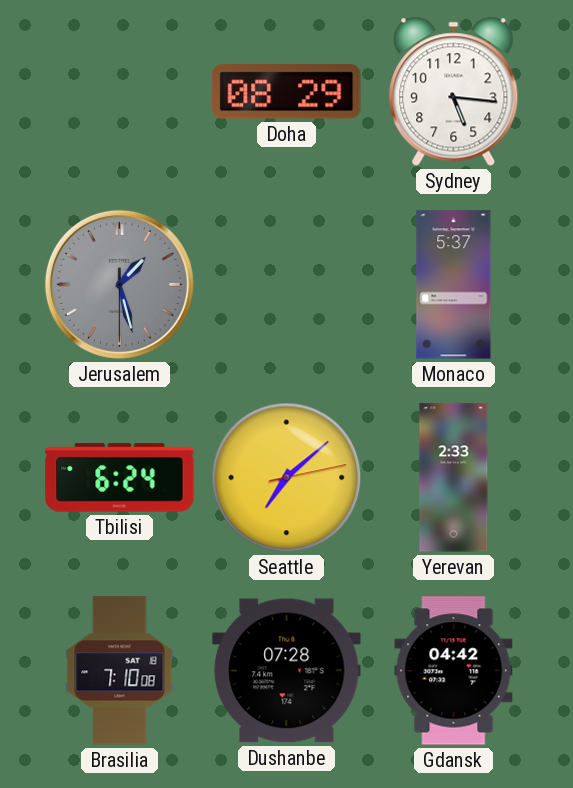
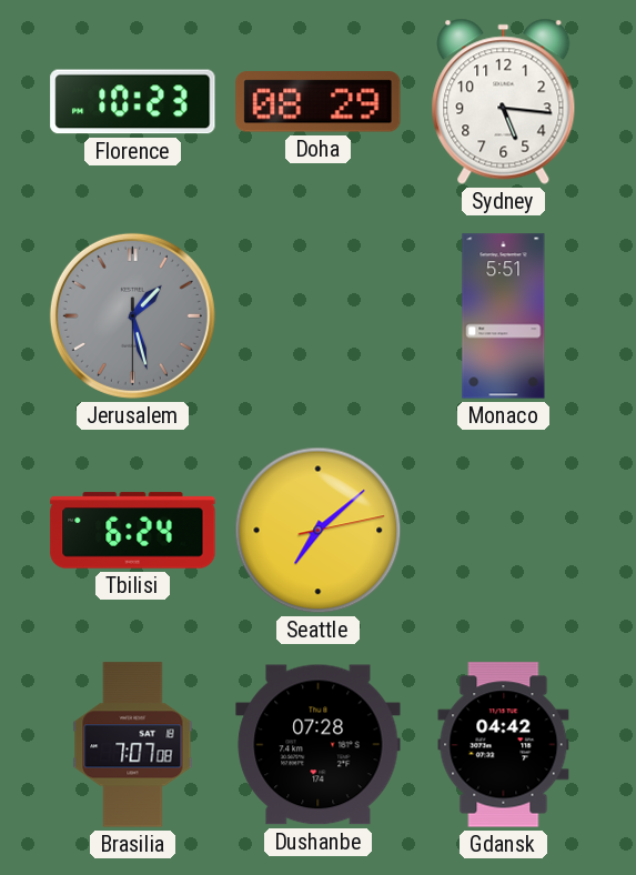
Florence: none -> 10:23
Monaco: 5:37 -> 5:51
Yerevan: 2:33 -> none
Brasilia: 7:10 -> 7:07
